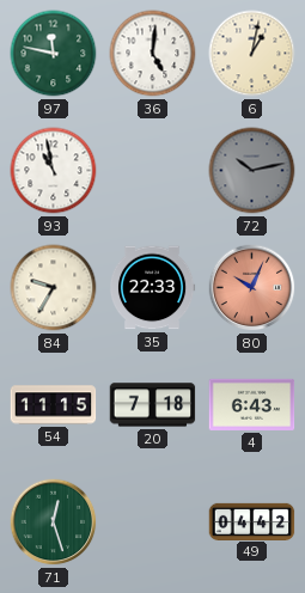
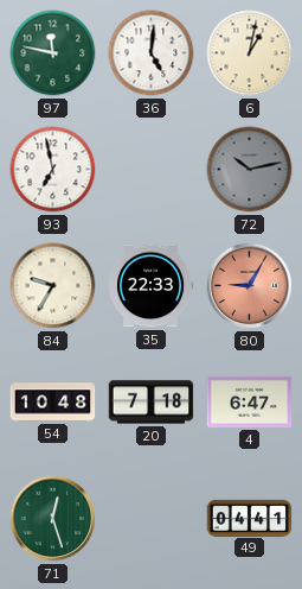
93: 10:58 -> 6:58
80: 10:04 -> 9:05
54: 11:15 -> 10:48
4: 6:43 -> 6:47
49: 04:42 -> 04:41
